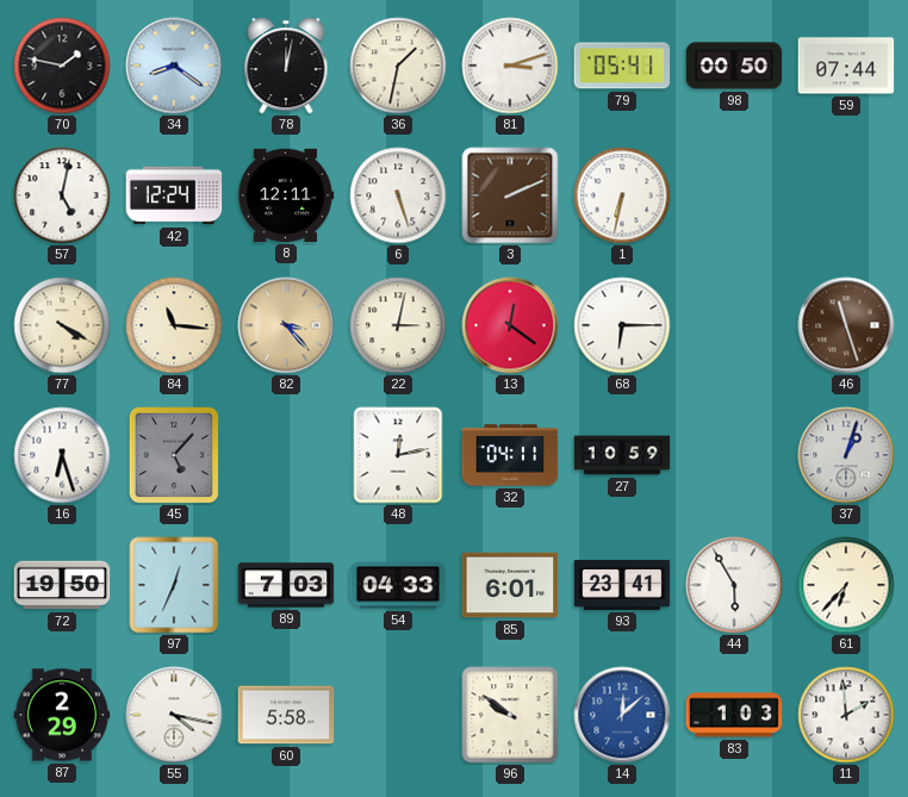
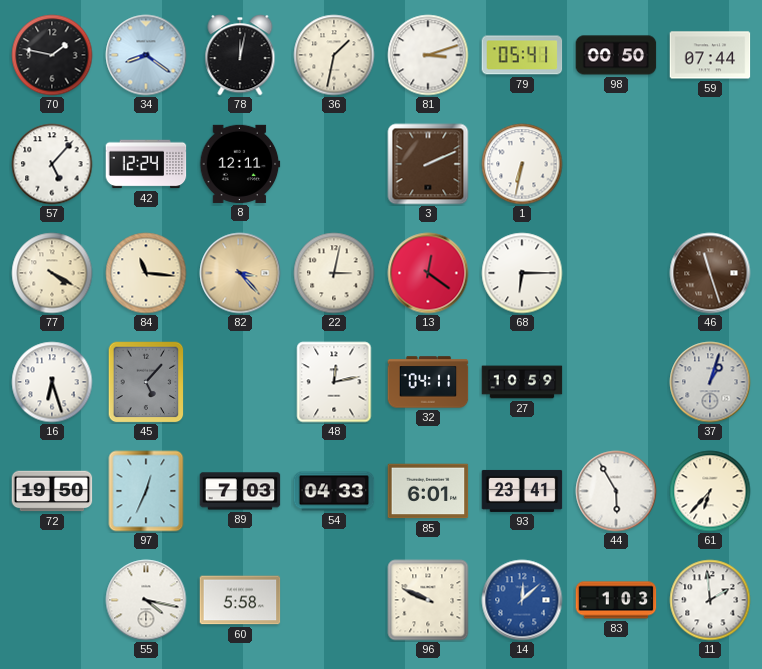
57: 5:02 -> 5:07
6: 5:27 -> none
87: 2:29 -> none
96: 9:51 -> 9:49
